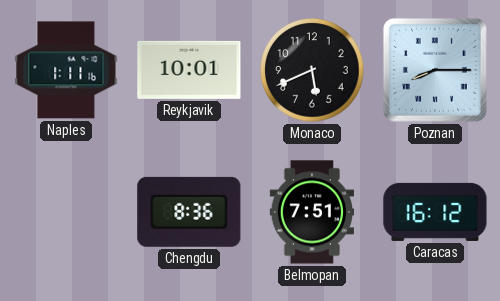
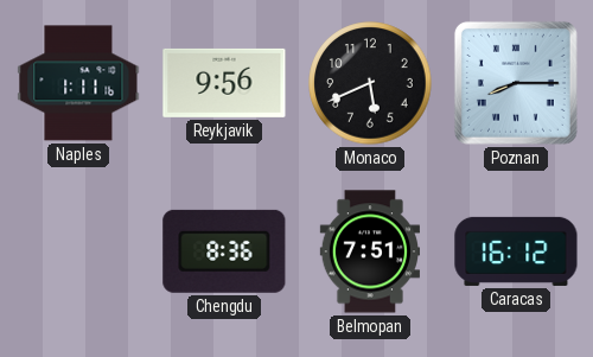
Reykjavik: 10:01 -> 9:56
